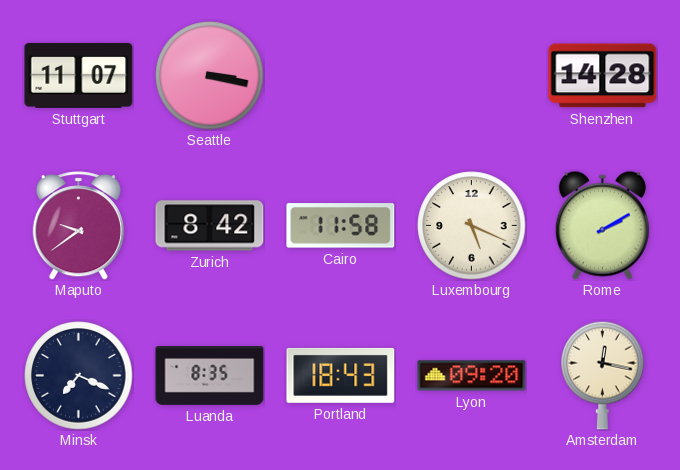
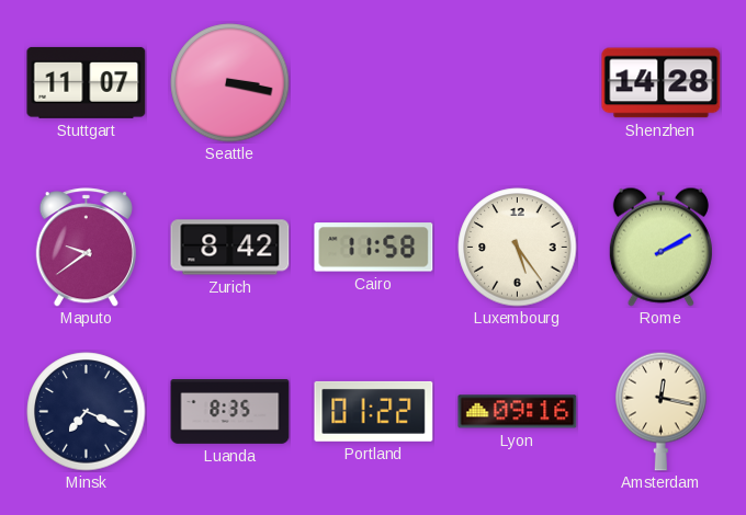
Luxembourg: 5:19 -> 5:24
Portland: 18:43 -> 01:22
Lyon: 09:20 -> 09:16
